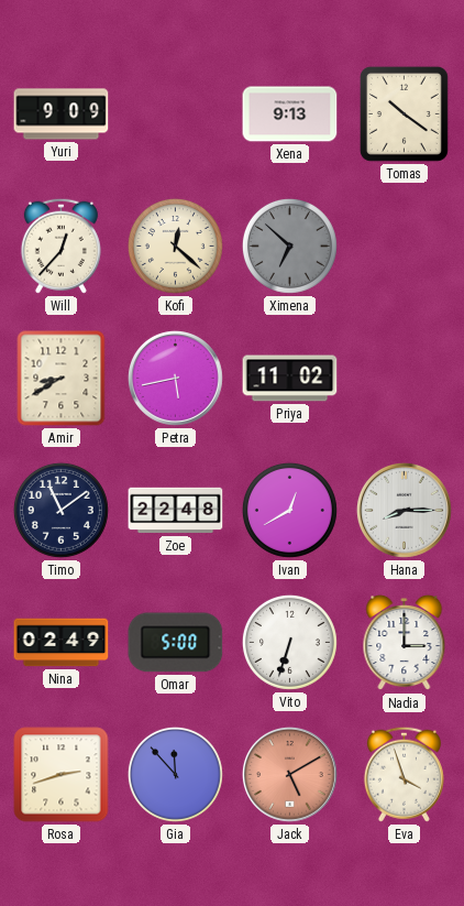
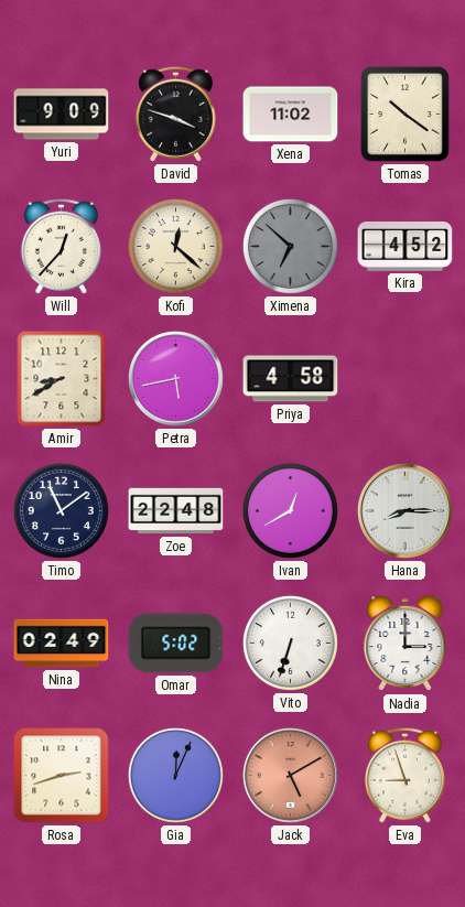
David: none -> 3:48
Xena: 9:13 -> 11:02
Kira: none -> 4:52
Priya: 11:02 -> 4:58
Omar: 5:00 -> 5:02
Gia: 11:53 -> 12:04
Eva: 3:57 -> 8:57
